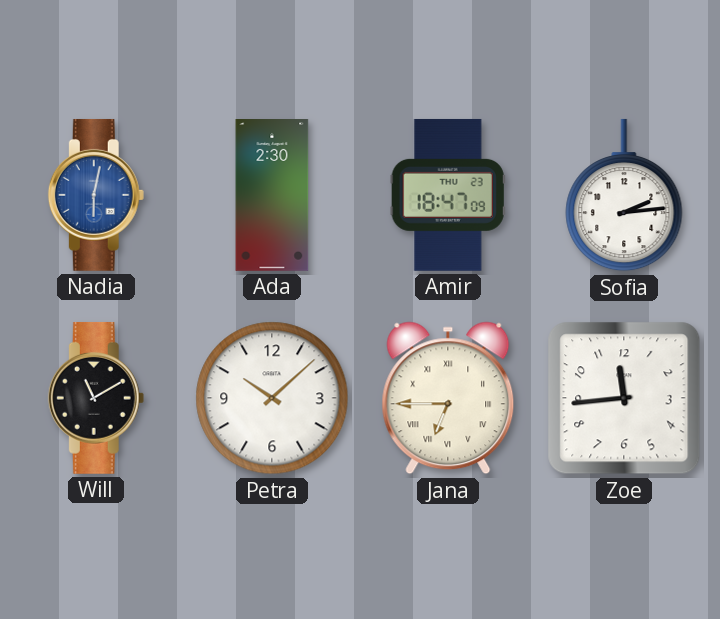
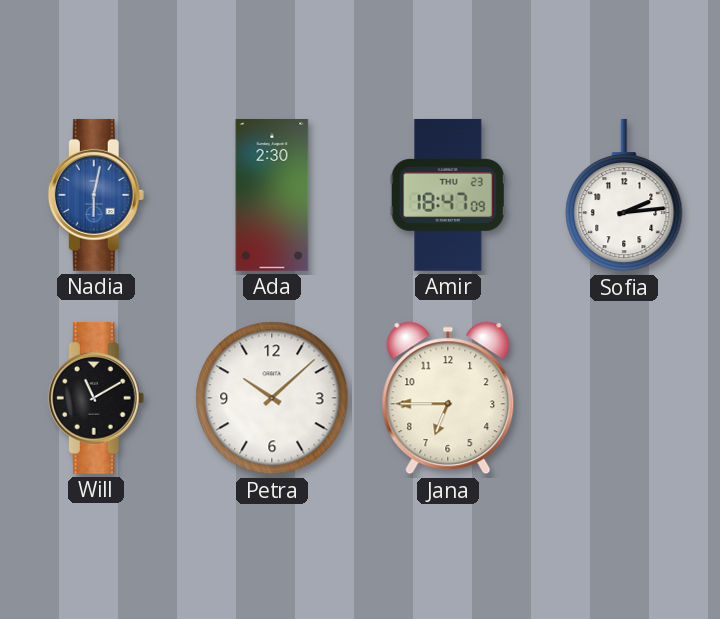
Jana numerals: Roman -> Arabic
Zoe: 11:44 -> none
